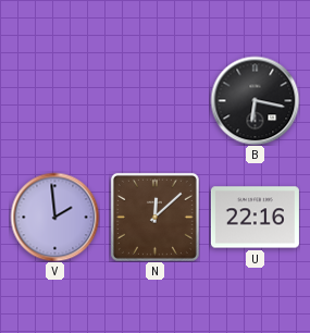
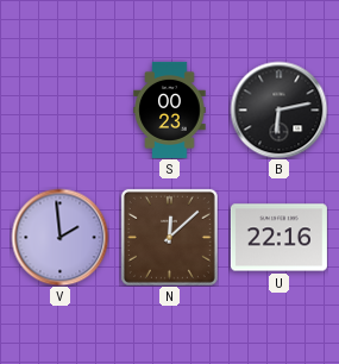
S: none -> 00:23
B: 6:17 -> 6:13
